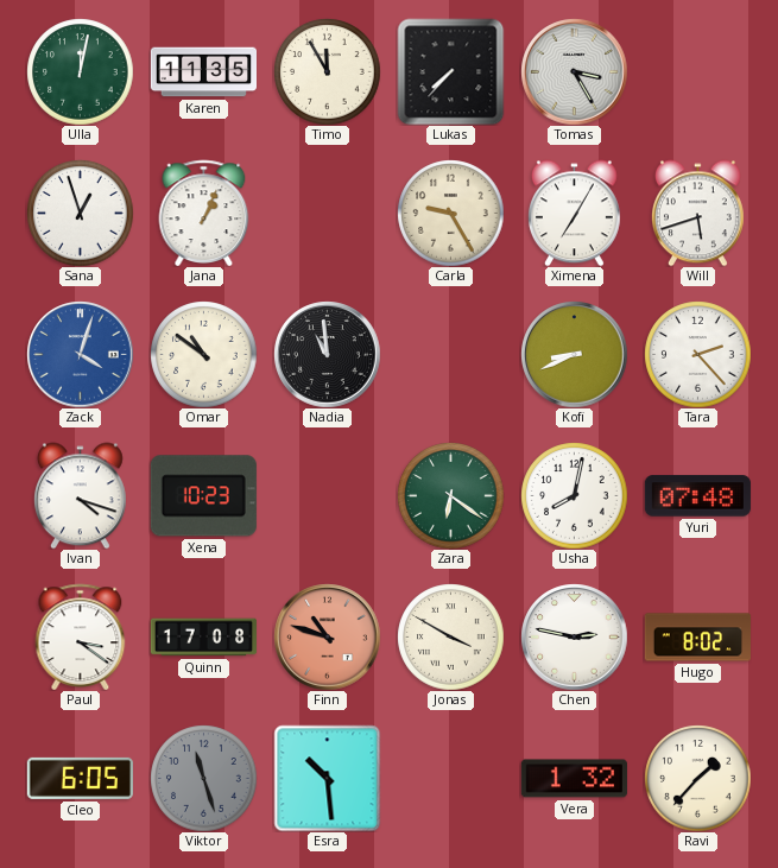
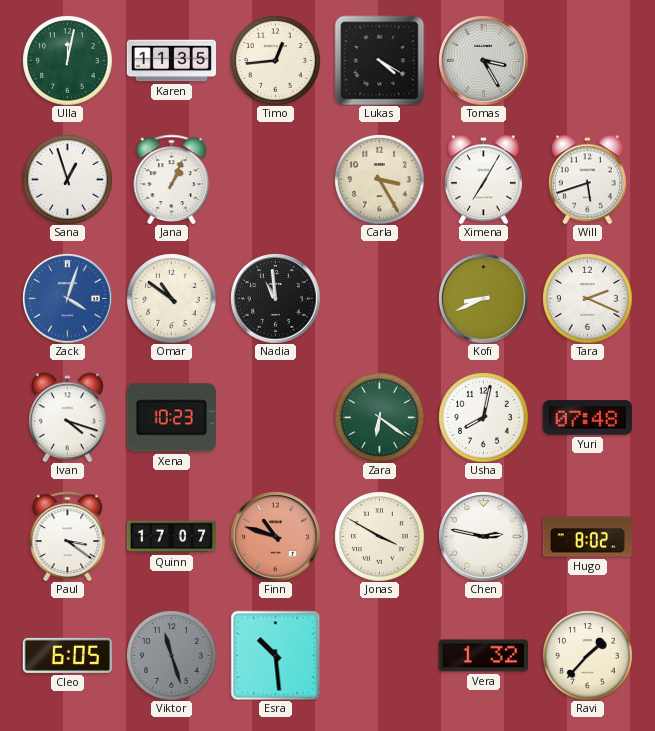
Timo: 11:55 -> 12:44
Lukas: 7:37 -> 4:20
Carla: 9:25 -> 3:25
Tara: 2:23 -> 2:19
Quinn: 17:08 -> 17:07
